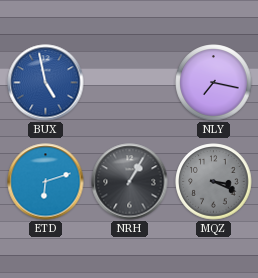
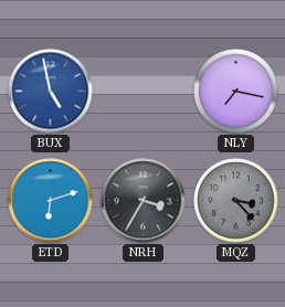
NRH: 1:05 -> 3:35
MQZ: 3:19 -> 3:23
